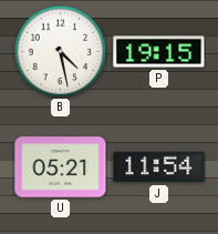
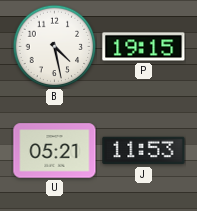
J: 11:54 -> 11:53
